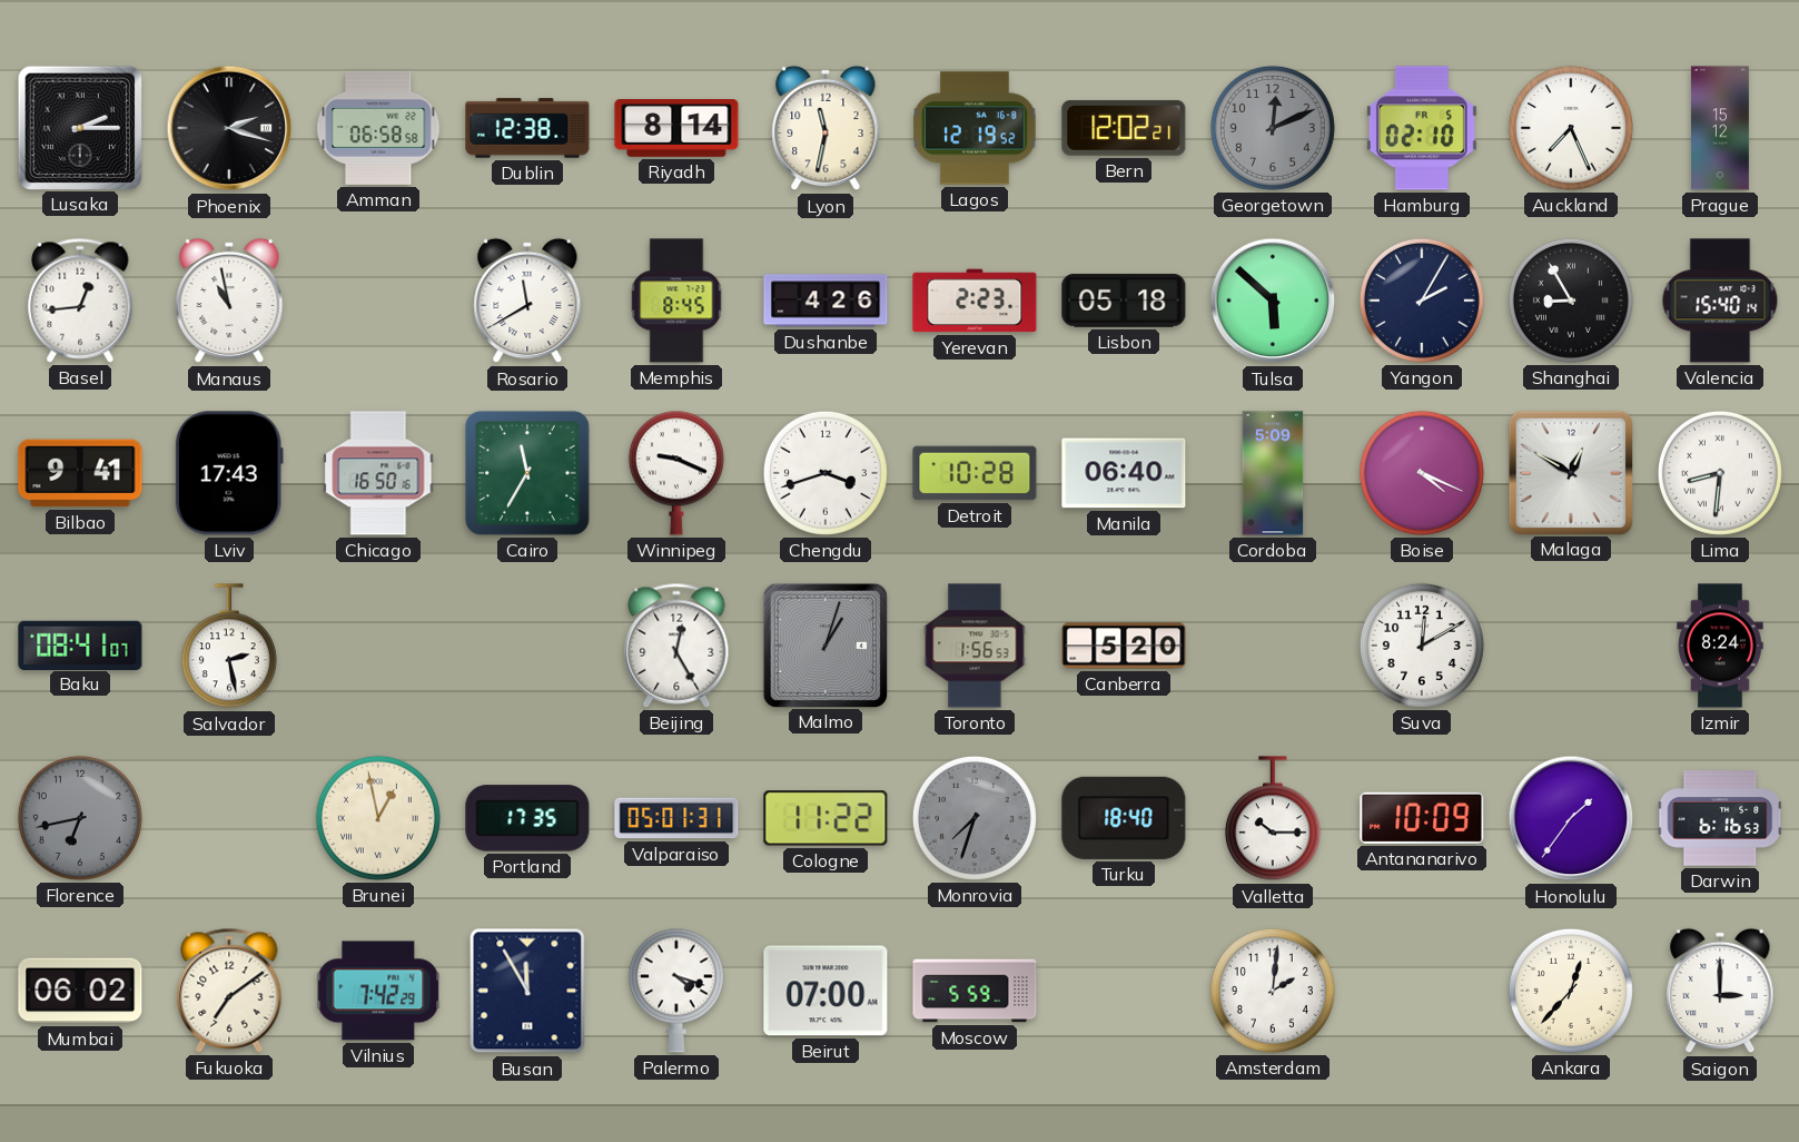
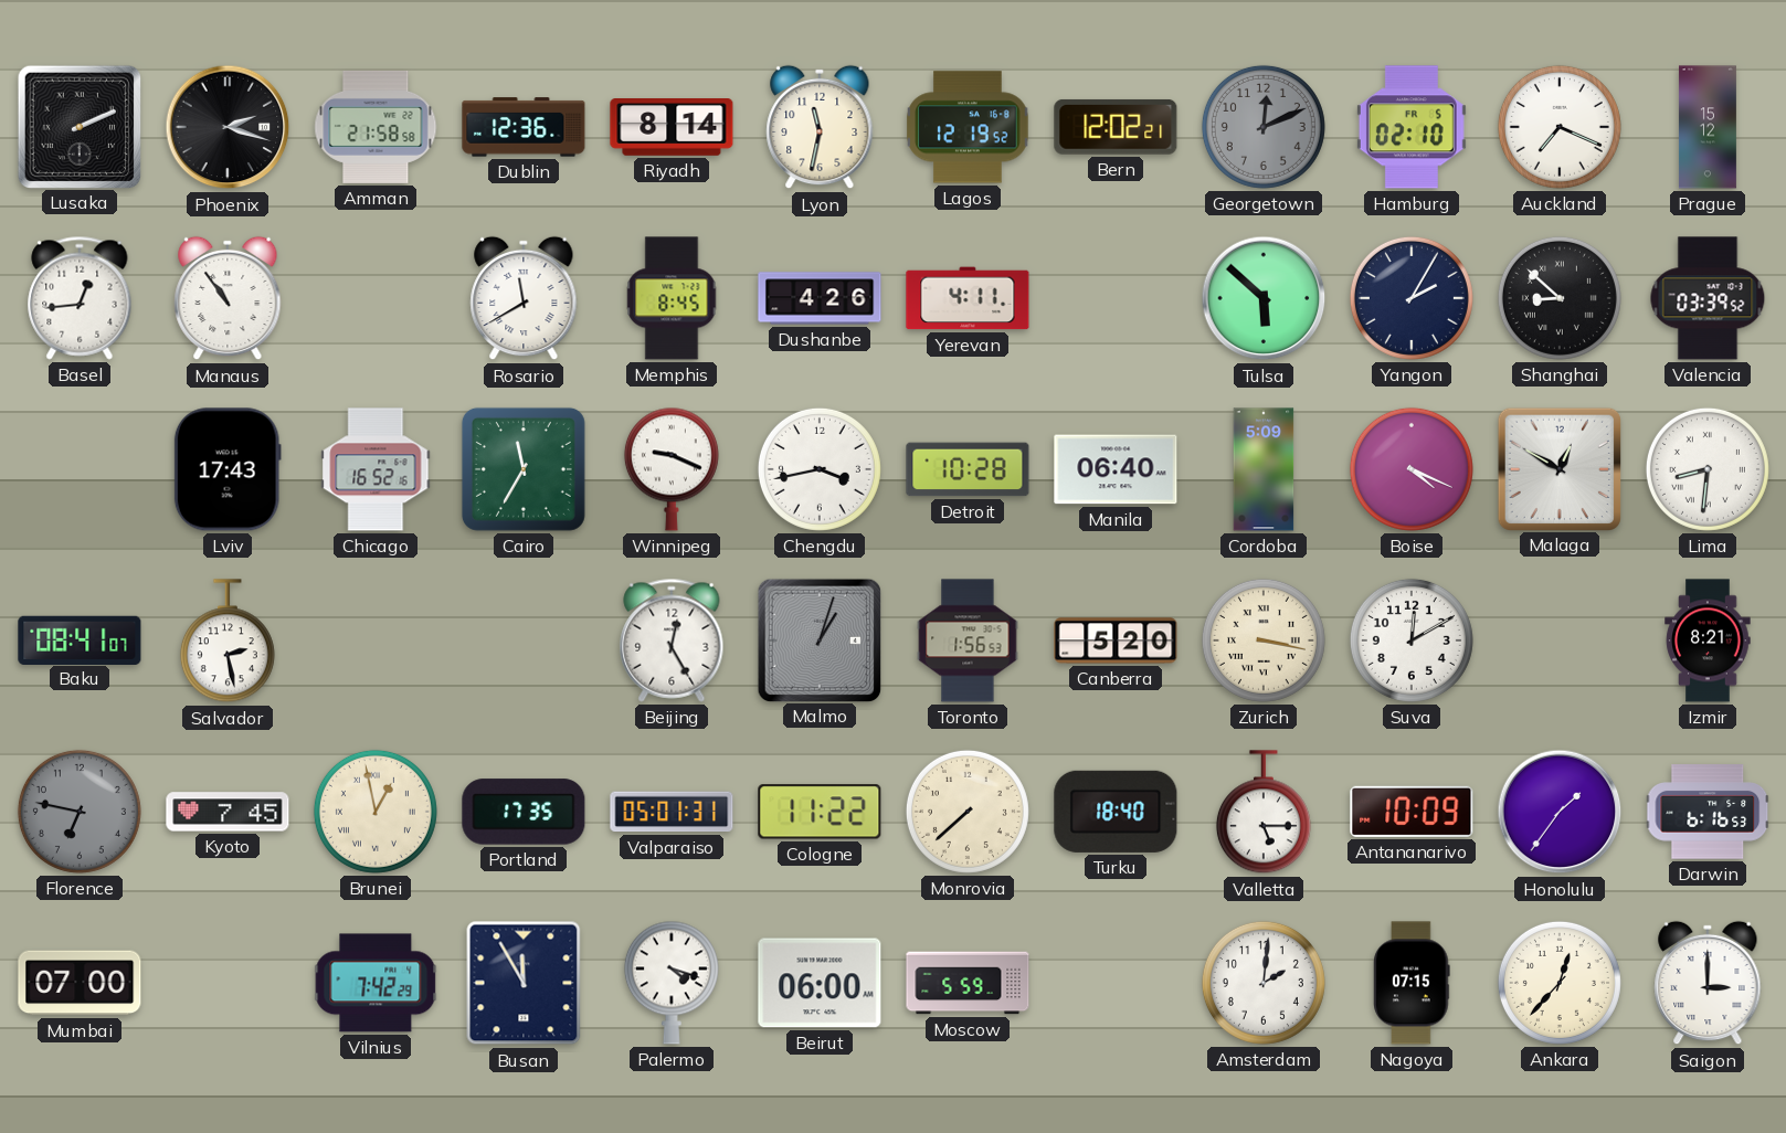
Lusaka: 2:15 -> 2:11
Amman: 06:58 -> 21:58
Dublin: 12:38 -> 12:36
Auckland: 7:26 -> 7:19
Manaus: 10:58 -> 10:54
Yerevan: 2:23 -> 4:11
Lisbon: 05:18 -> none
Shanghai: 8:55 -> 8:52
Valencia: 15:40 -> 03:39
Bilbao: 9:41 -> none
Chicago: 16:50 -> 16:52
Chengdu: 3:42 -> 3:43
Zurich: none -> 3:17
Izmir: 8:24 -> 8:21
Florence: 6:43 -> 6:47
Kyoto: none -> 7:45
Monrovia: 7:33 -> 7:38
Monrovia dial: grey -> cream
Valletta: 10:15 -> 5:15
Mumbai: 06:02 -> 07:00
Fukuoka: 7:09 -> none
Beirut: 07:00 -> 06:00
Nagoya: none -> 07:15
